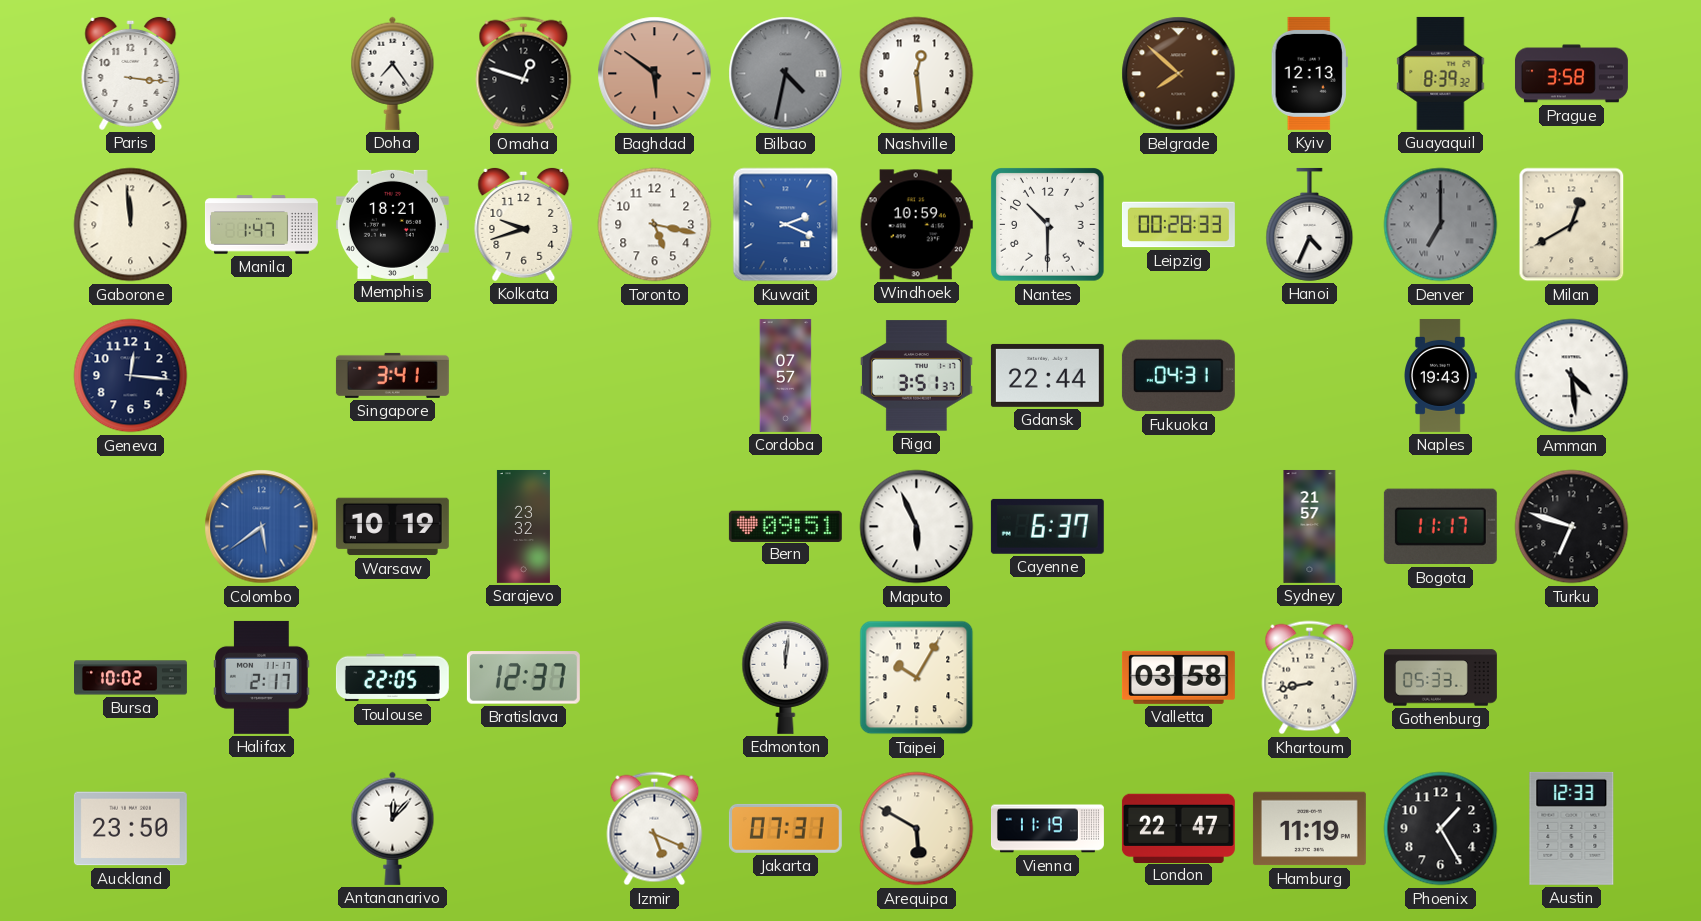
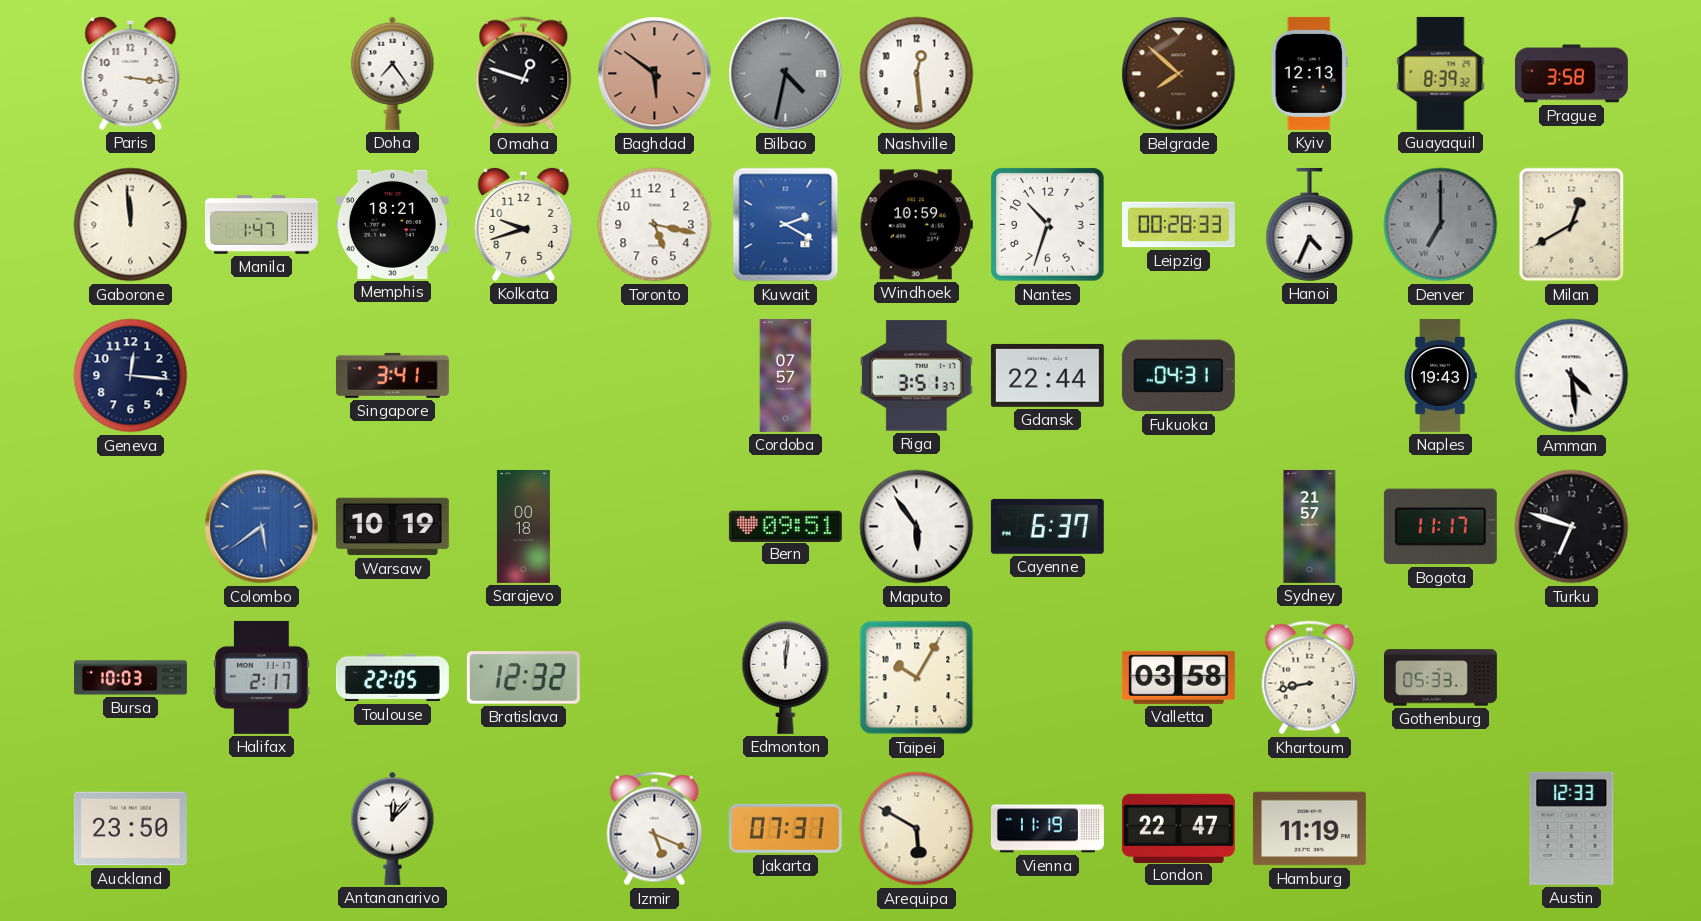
Kuwait: 2:19 -> 2:20
Nantes: 10:30 -> 10:33
Sarajevo: 23:32 -> 00:18
Maputo: 5:56 -> 5:54
Bursa: 10:02 -> 10:03
Bratislava: 12:37 -> 12:32
Phoenix: 1:25 -> none
